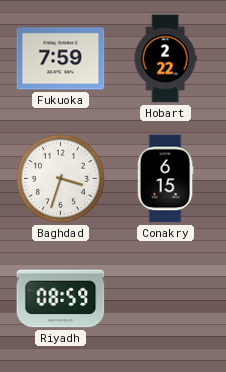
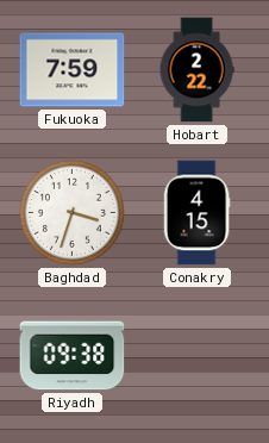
Conakry: 6:15 -> 4:15
Riyadh: 08:59 -> 09:38
